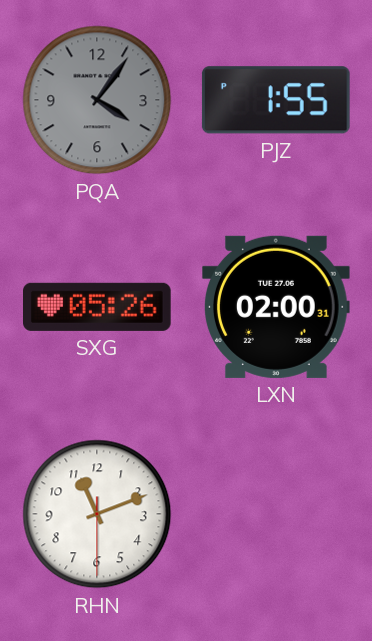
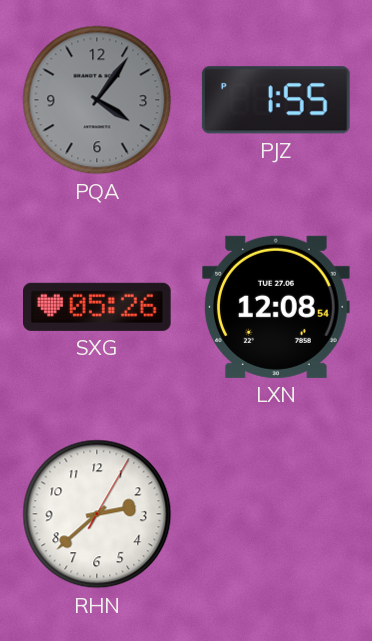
LXN: 02:00 -> 12:08
RHN: 11:11 -> 2:38
